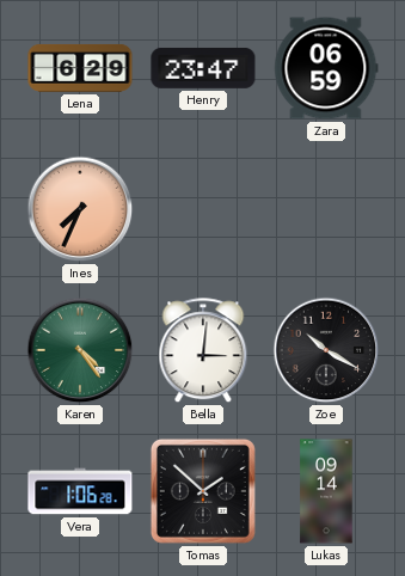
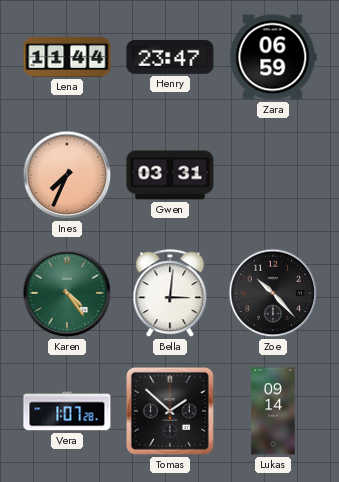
Lena: 6:29 -> 11:44
Gwen: none -> 03:31
Zoe: 10:20 -> 10:23
Vera: 1:06 -> 1:07
